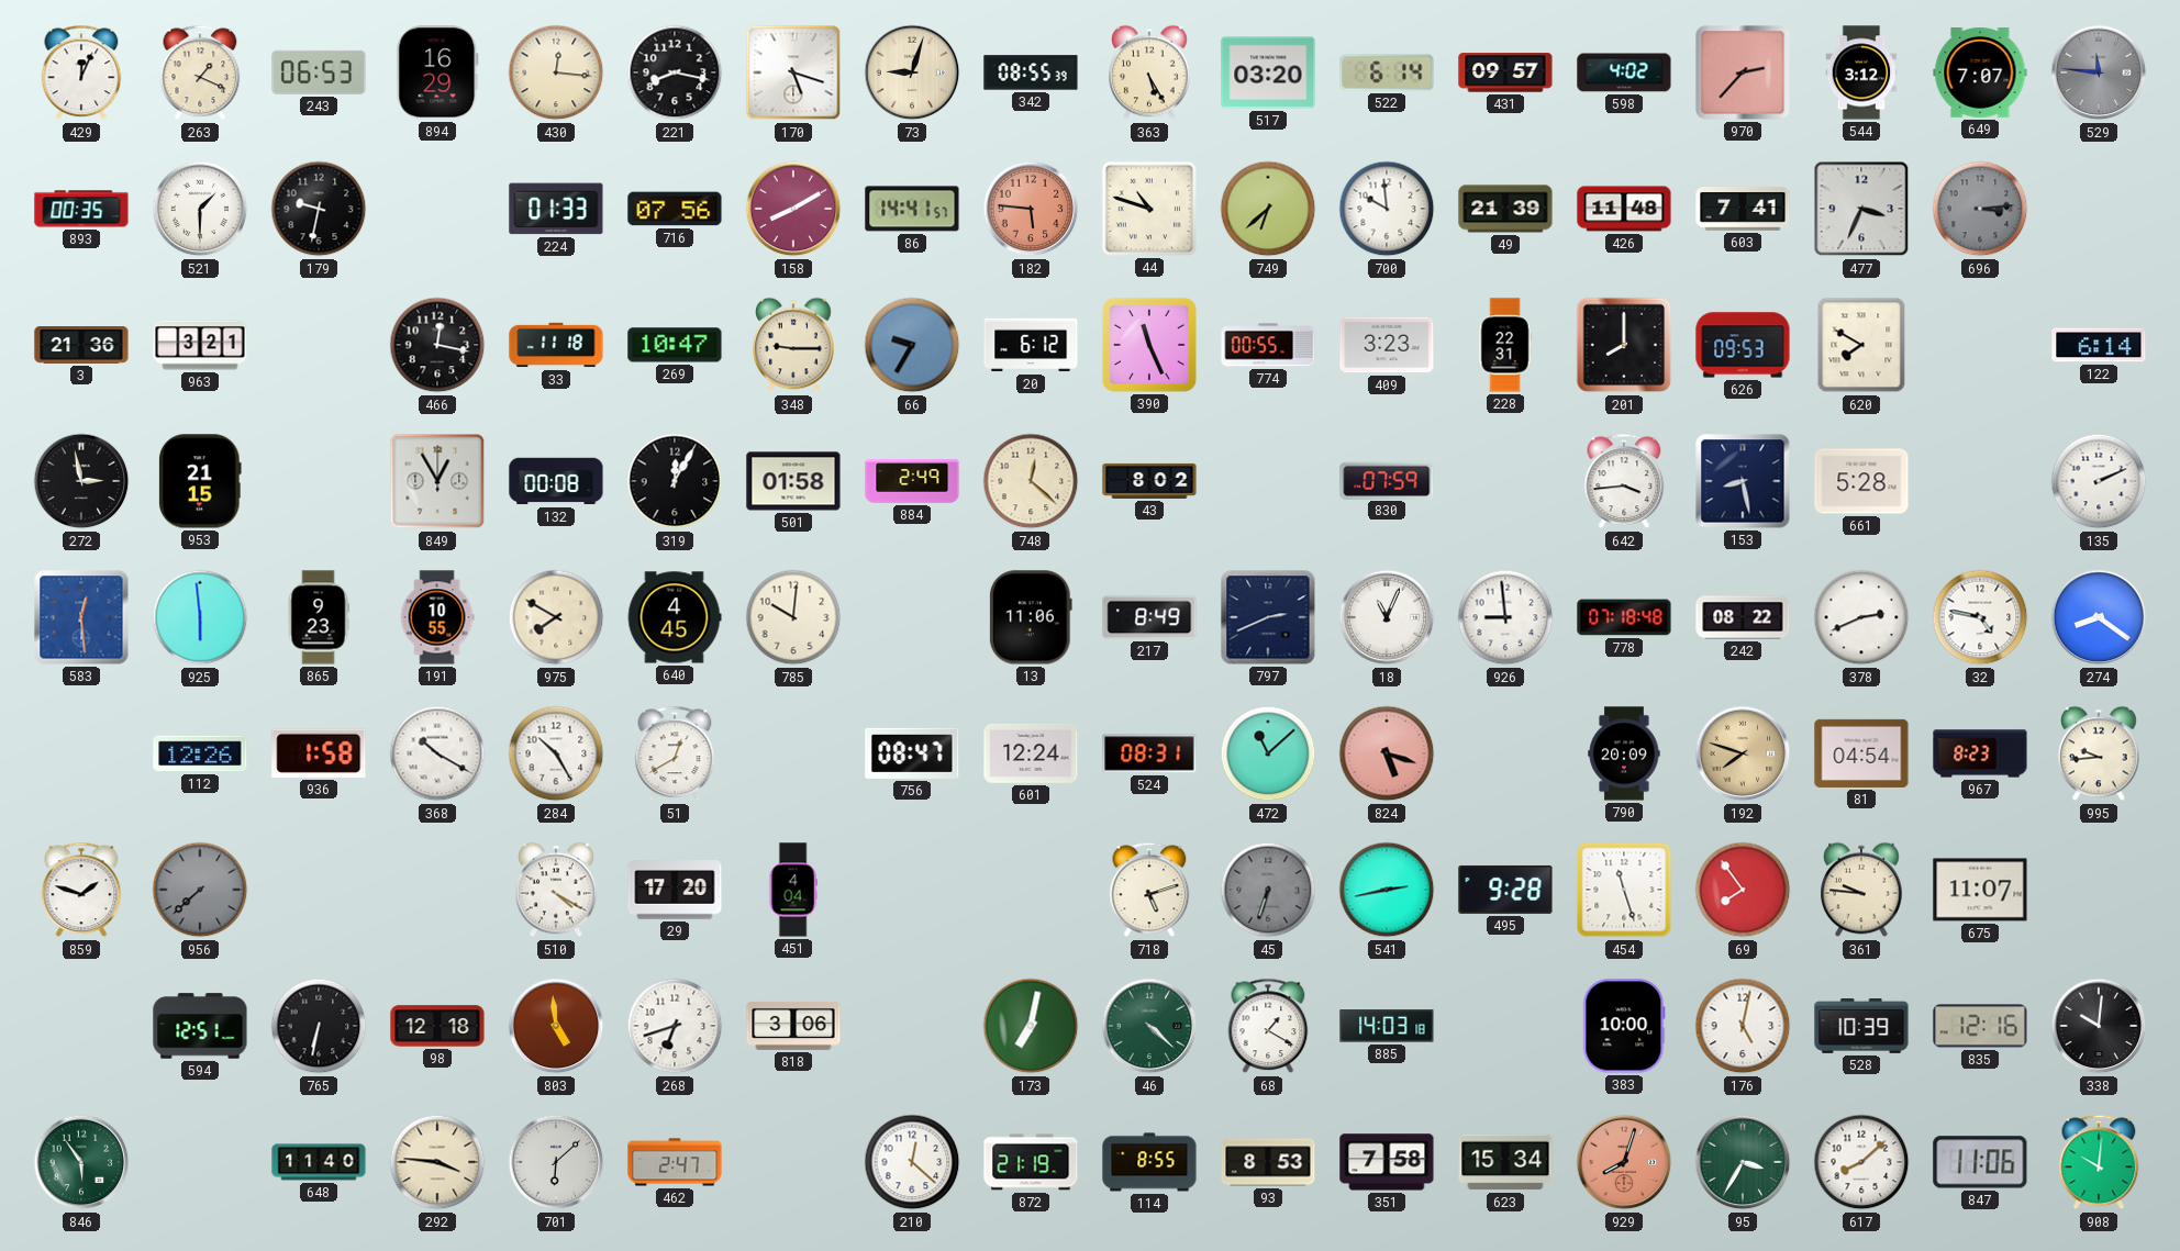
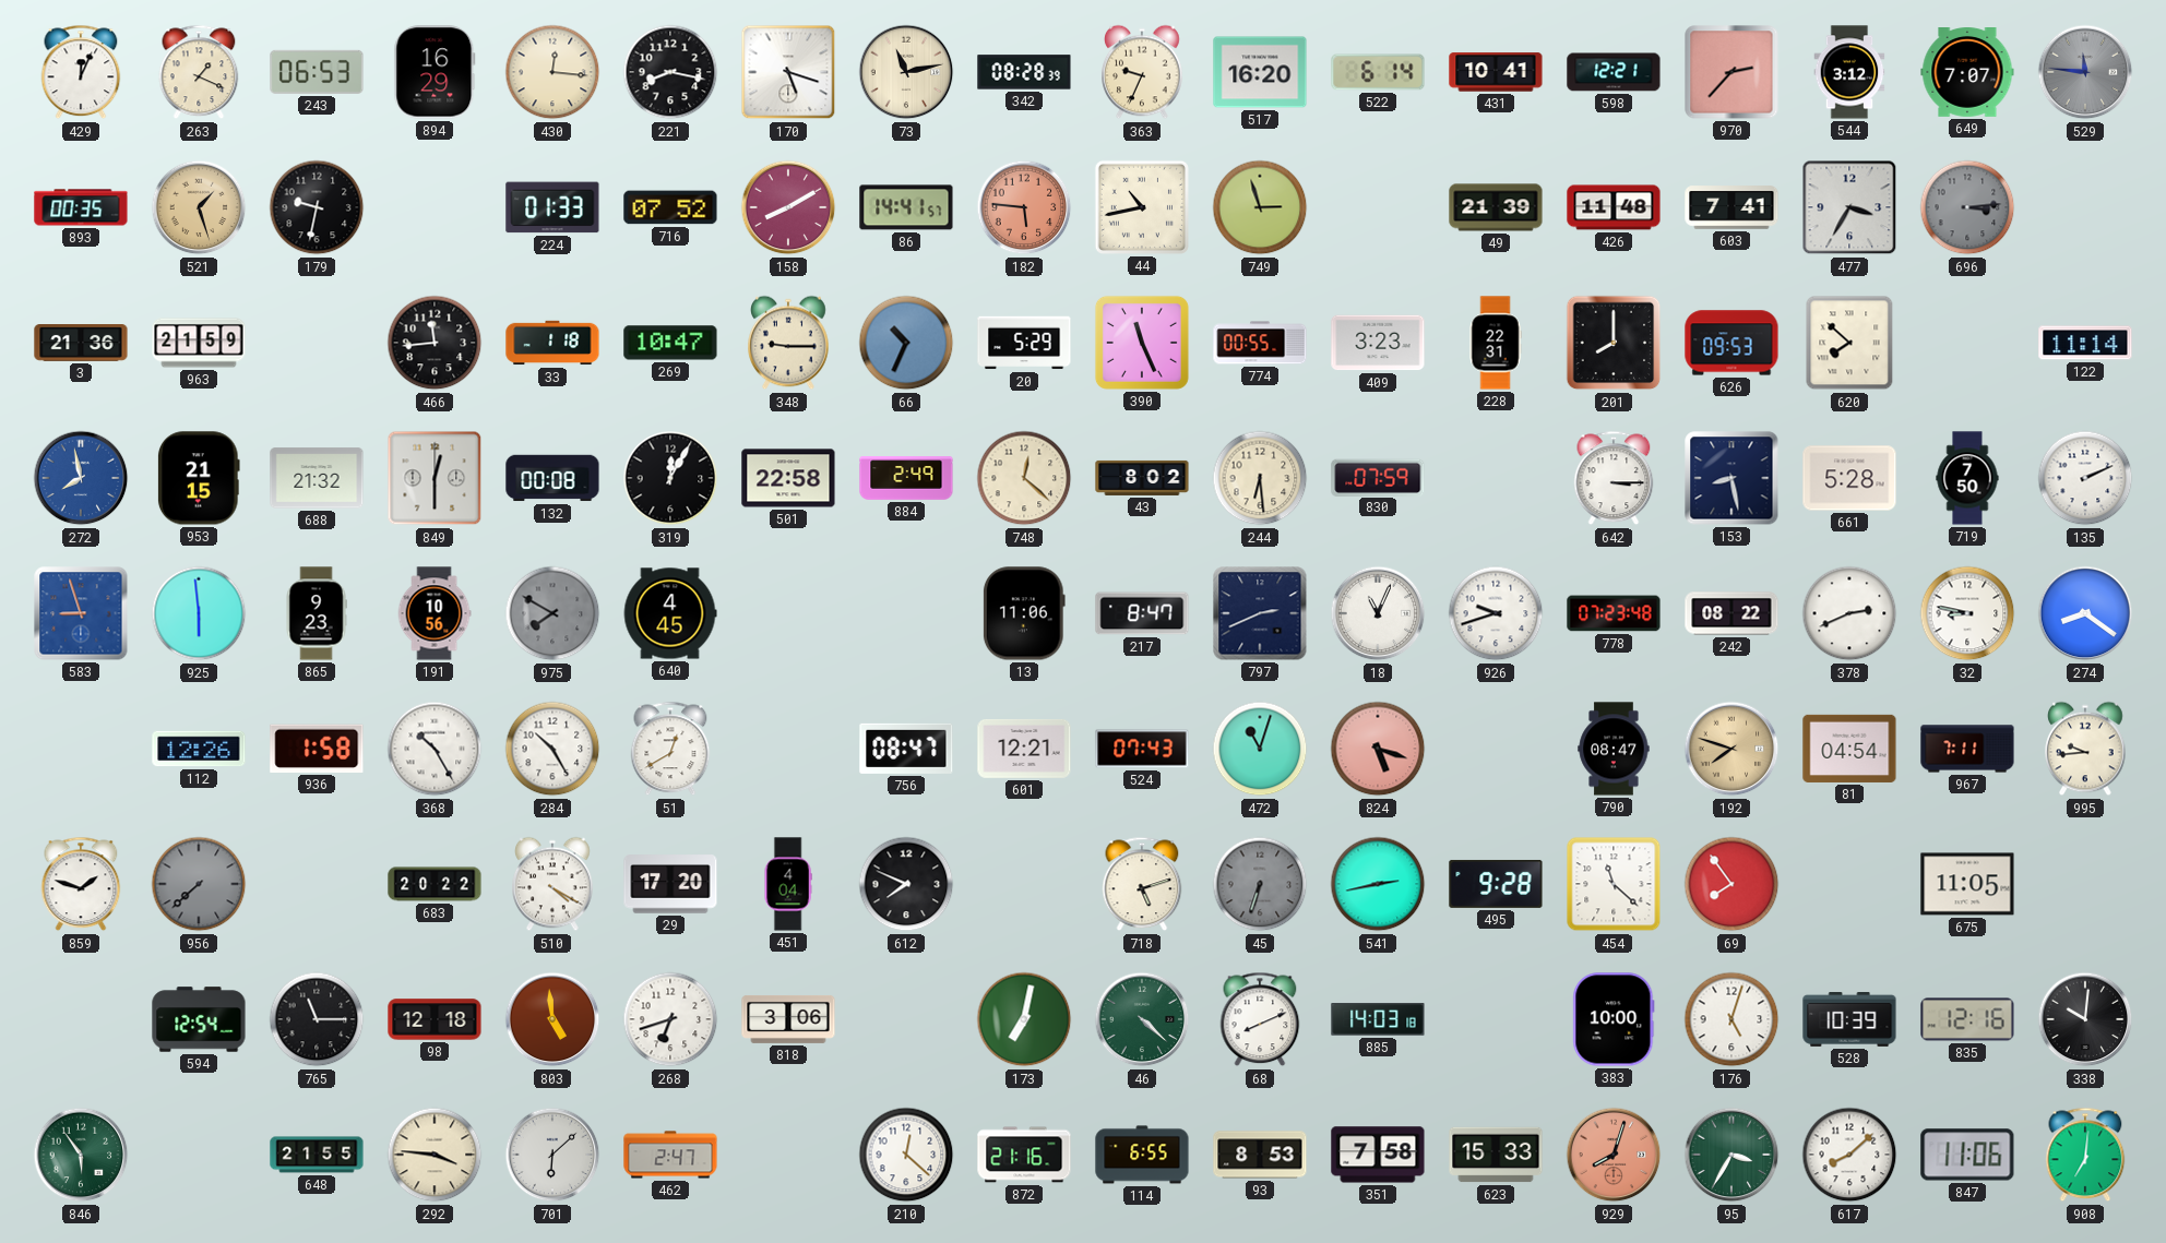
73: 9:03 -> 11:13
342: 08:55 -> 08:28
363: 5:25 -> 9:34
517: 03:20 -> 16:20
431: 09:57 -> 10:41
598: 4:02 -> 12:21
521: 1:30 -> 1:27
521 dial: white -> champagne
716: 07:56 -> 07:52
44: 10:48 -> 10:43
749: 6:38 -> 2:57
700: 9:59 -> none
477: 3:34 -> 3:35
963: 3:21 -> 21:59
466: 12:17 -> 11:44
33: 11:18 -> 1:18
66: 9:35 -> 10:34
20: 6:12 -> 5:29
620: 7:50 -> 7:52
122: 6:14 -> 11:14
272: 2:58 -> 7:58
272 dial: black -> blue
688: none -> 21:32
849: 12:55 -> 12:30
501: 01:58 -> 22:58
244: none -> 6:29
642: 3:44 -> 3:15
719: none -> 7:50
583: 12:29 -> 8:57
191: 10:55 -> 10:56
975 dial: cream -> grey
785: 10:01 -> none
217: 8:49 -> 8:47
926: 8:59 -> 9:42
778: 07:18 -> 07:23
32: 4:47 -> 8:47
368: 10:20 -> 10:25
601: 12:24 -> 12:21
524: 08:31 -> 07:43
472: 11:08 -> 11:03
790: 20:09 -> 08:47
967: 8:23 -> 7:11
683: none -> 20:22
612: none -> 7:49
454: 11:27 -> 11:22
361: 9:46 -> none
675: 11:07 -> 11:05
594: 12:51 -> 12:54
765: 6:32 -> 11:15
68: 1:20 -> 8:11
176: 5:02 -> 5:03
648: 11:40 -> 21:55
872: 21:19 -> 21:16
114: 8:55 -> 6:55
623: 15:34 -> 15:33
908: 10:01 -> 7:01
